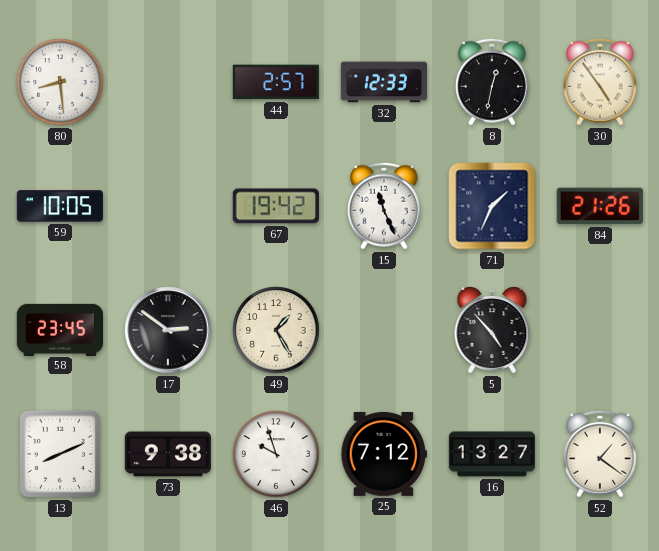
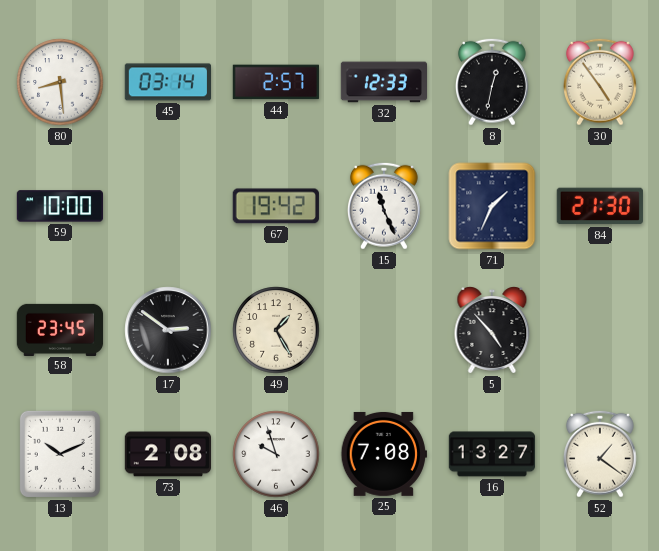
45: none -> 03:14
59: 10:05 -> 10:00
84: 21:26 -> 21:30
13: 8:11 -> 10:11
73: 9:38 -> 2:08
25: 7:12 -> 7:08
